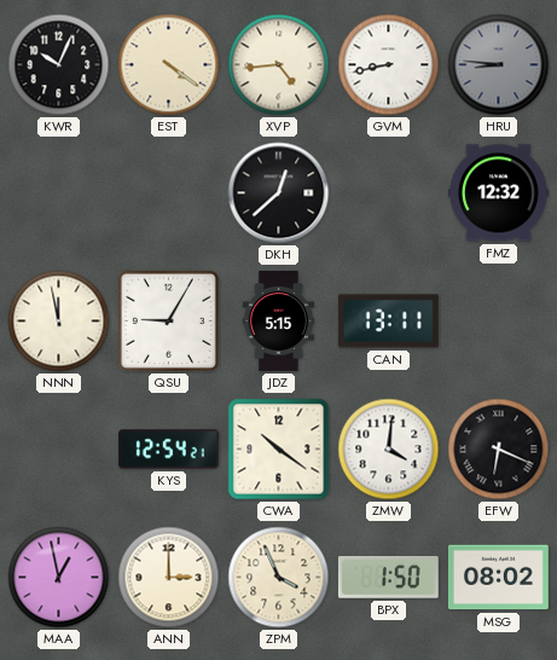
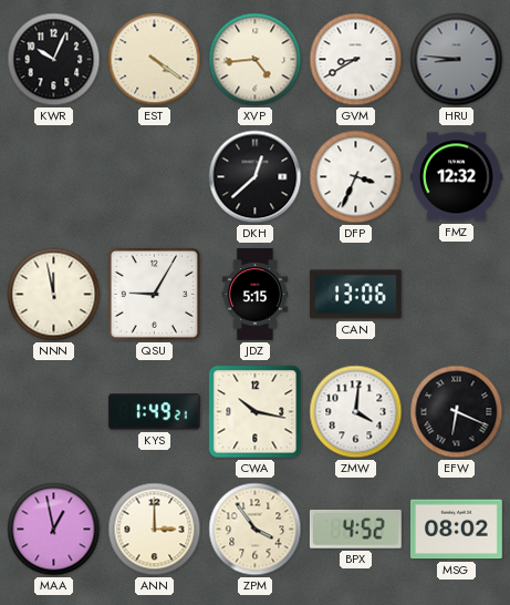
GVM: 8:43 -> 8:40
DFP: none -> 3:34
CAN: 13:11 -> 13:06
KYS: 12:54 -> 1:49
CWA: 10:21 -> 10:17
ZPM: 3:56 -> 3:54
BPX: 1:50 -> 4:52
